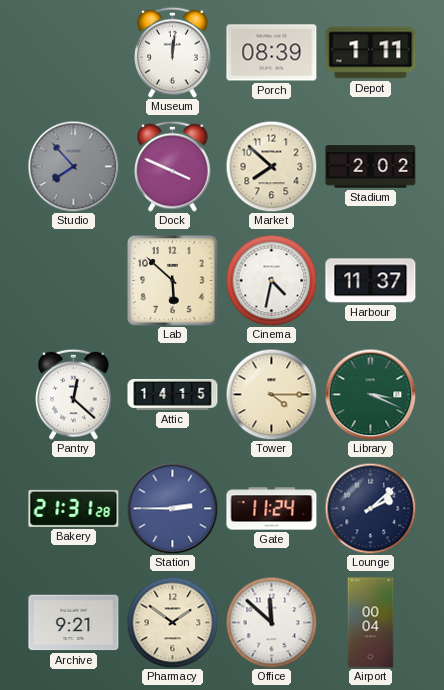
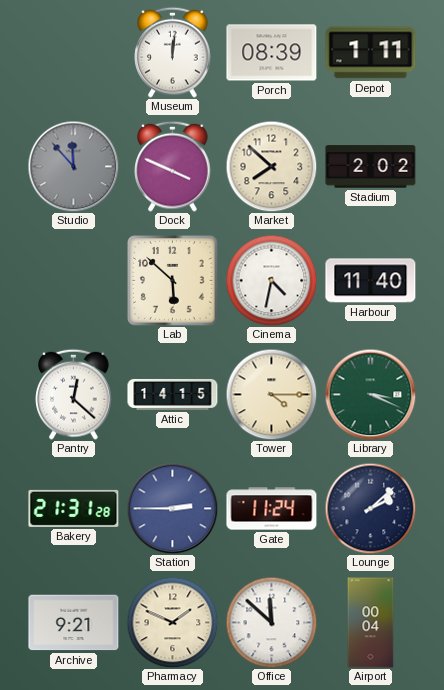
Studio: 7:53 -> 11:53
Harbour: 11:37 -> 11:40
Pharmacy: 1:51 -> 1:49
